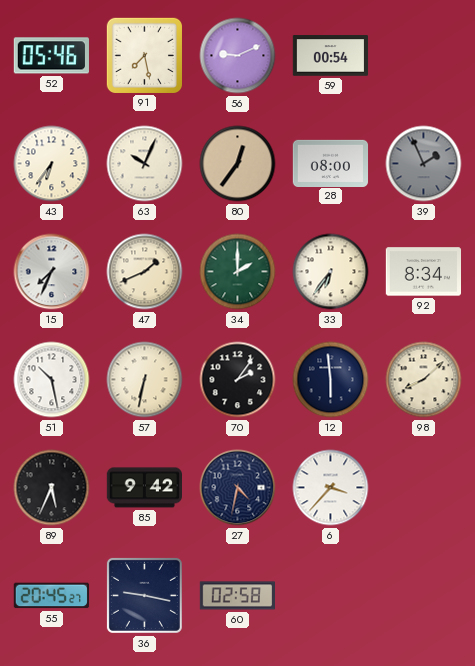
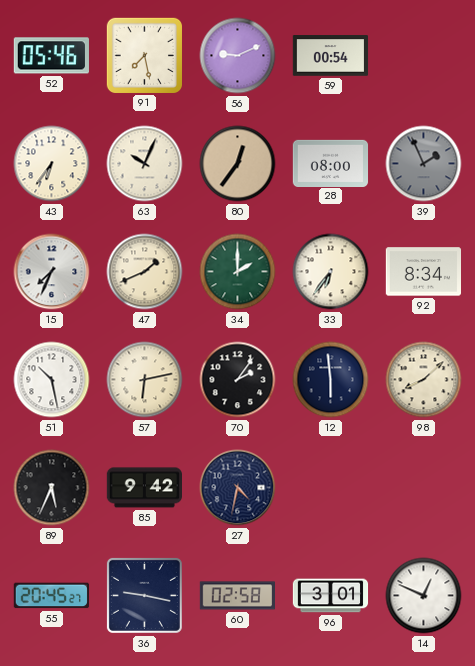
57: 6:32 -> 6:13
6: 3:37 -> none
96: none -> 3:01
14: none -> 12:49
